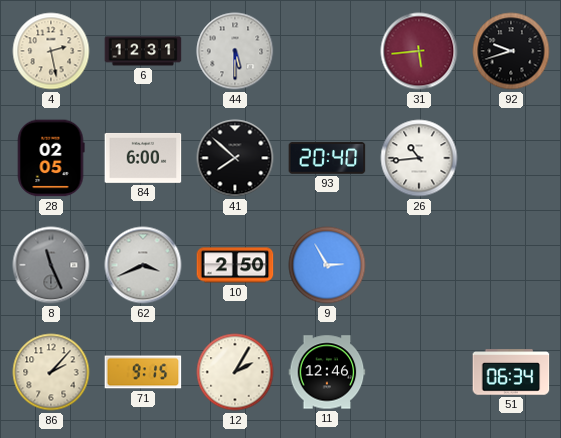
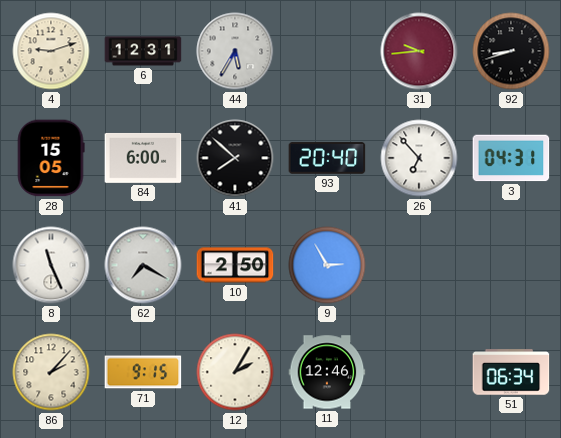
4: 2:28 -> 9:12
44: 5:30 -> 5:35
31: 5:44 -> 9:44
92: 9:42 -> 8:42
28: 02:05 -> 15:05
26: 10:44 -> 6:53
3: none -> 04:31
8 dial: grey -> white
62: 3:41 -> 7:20
